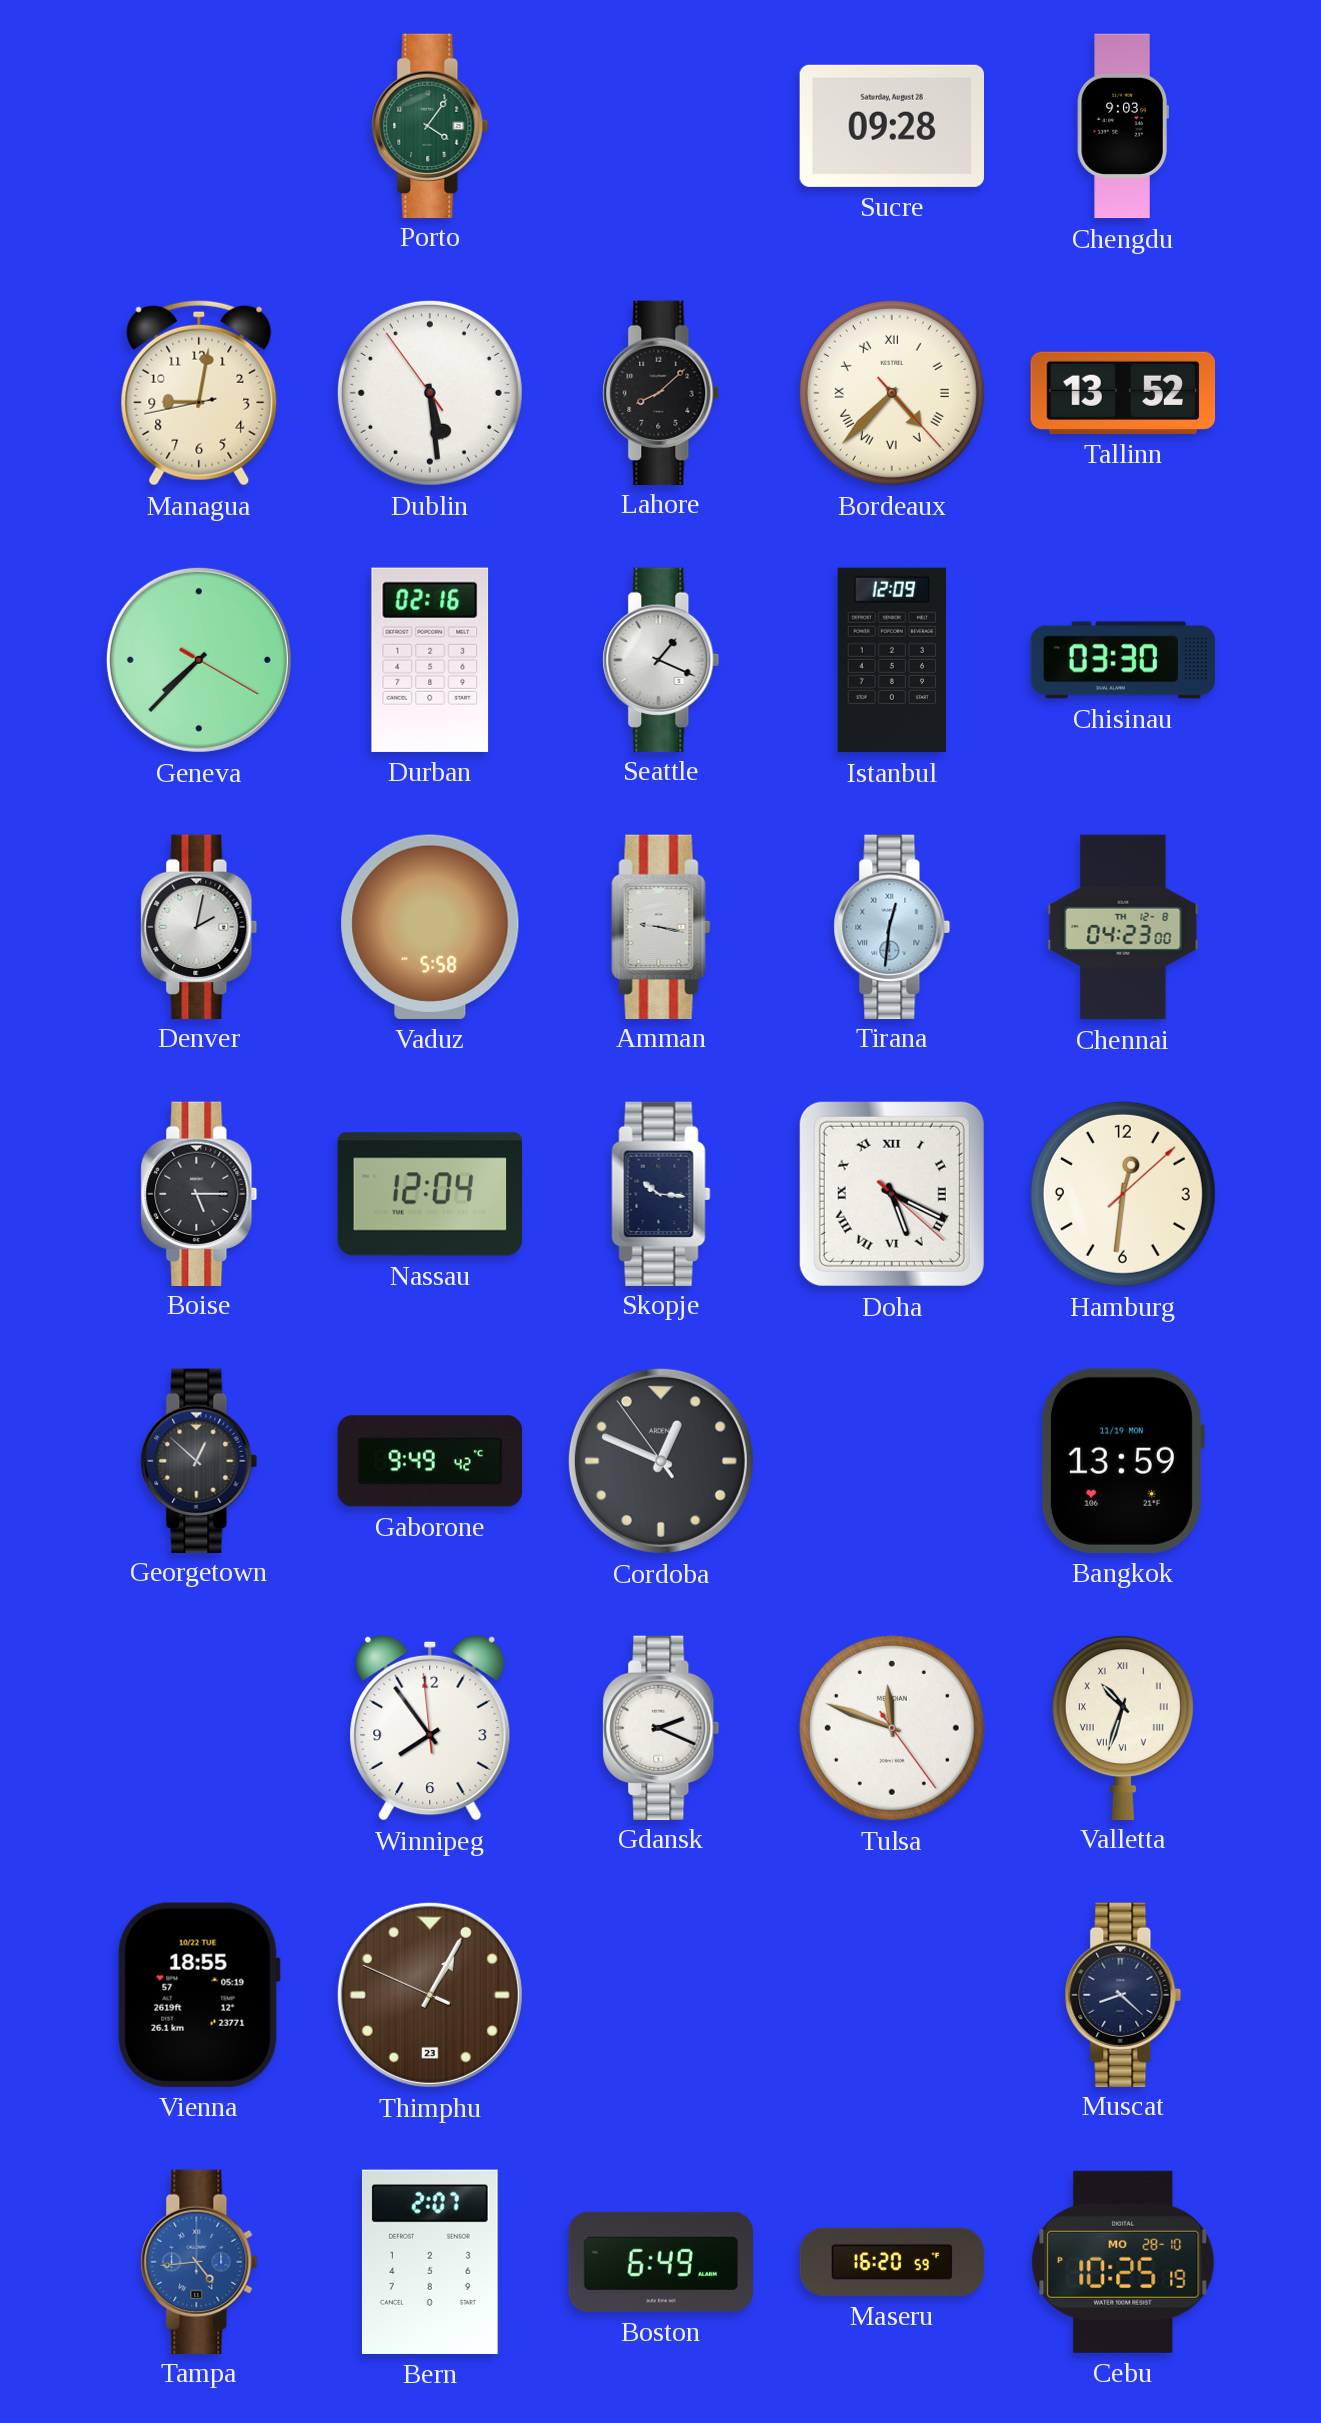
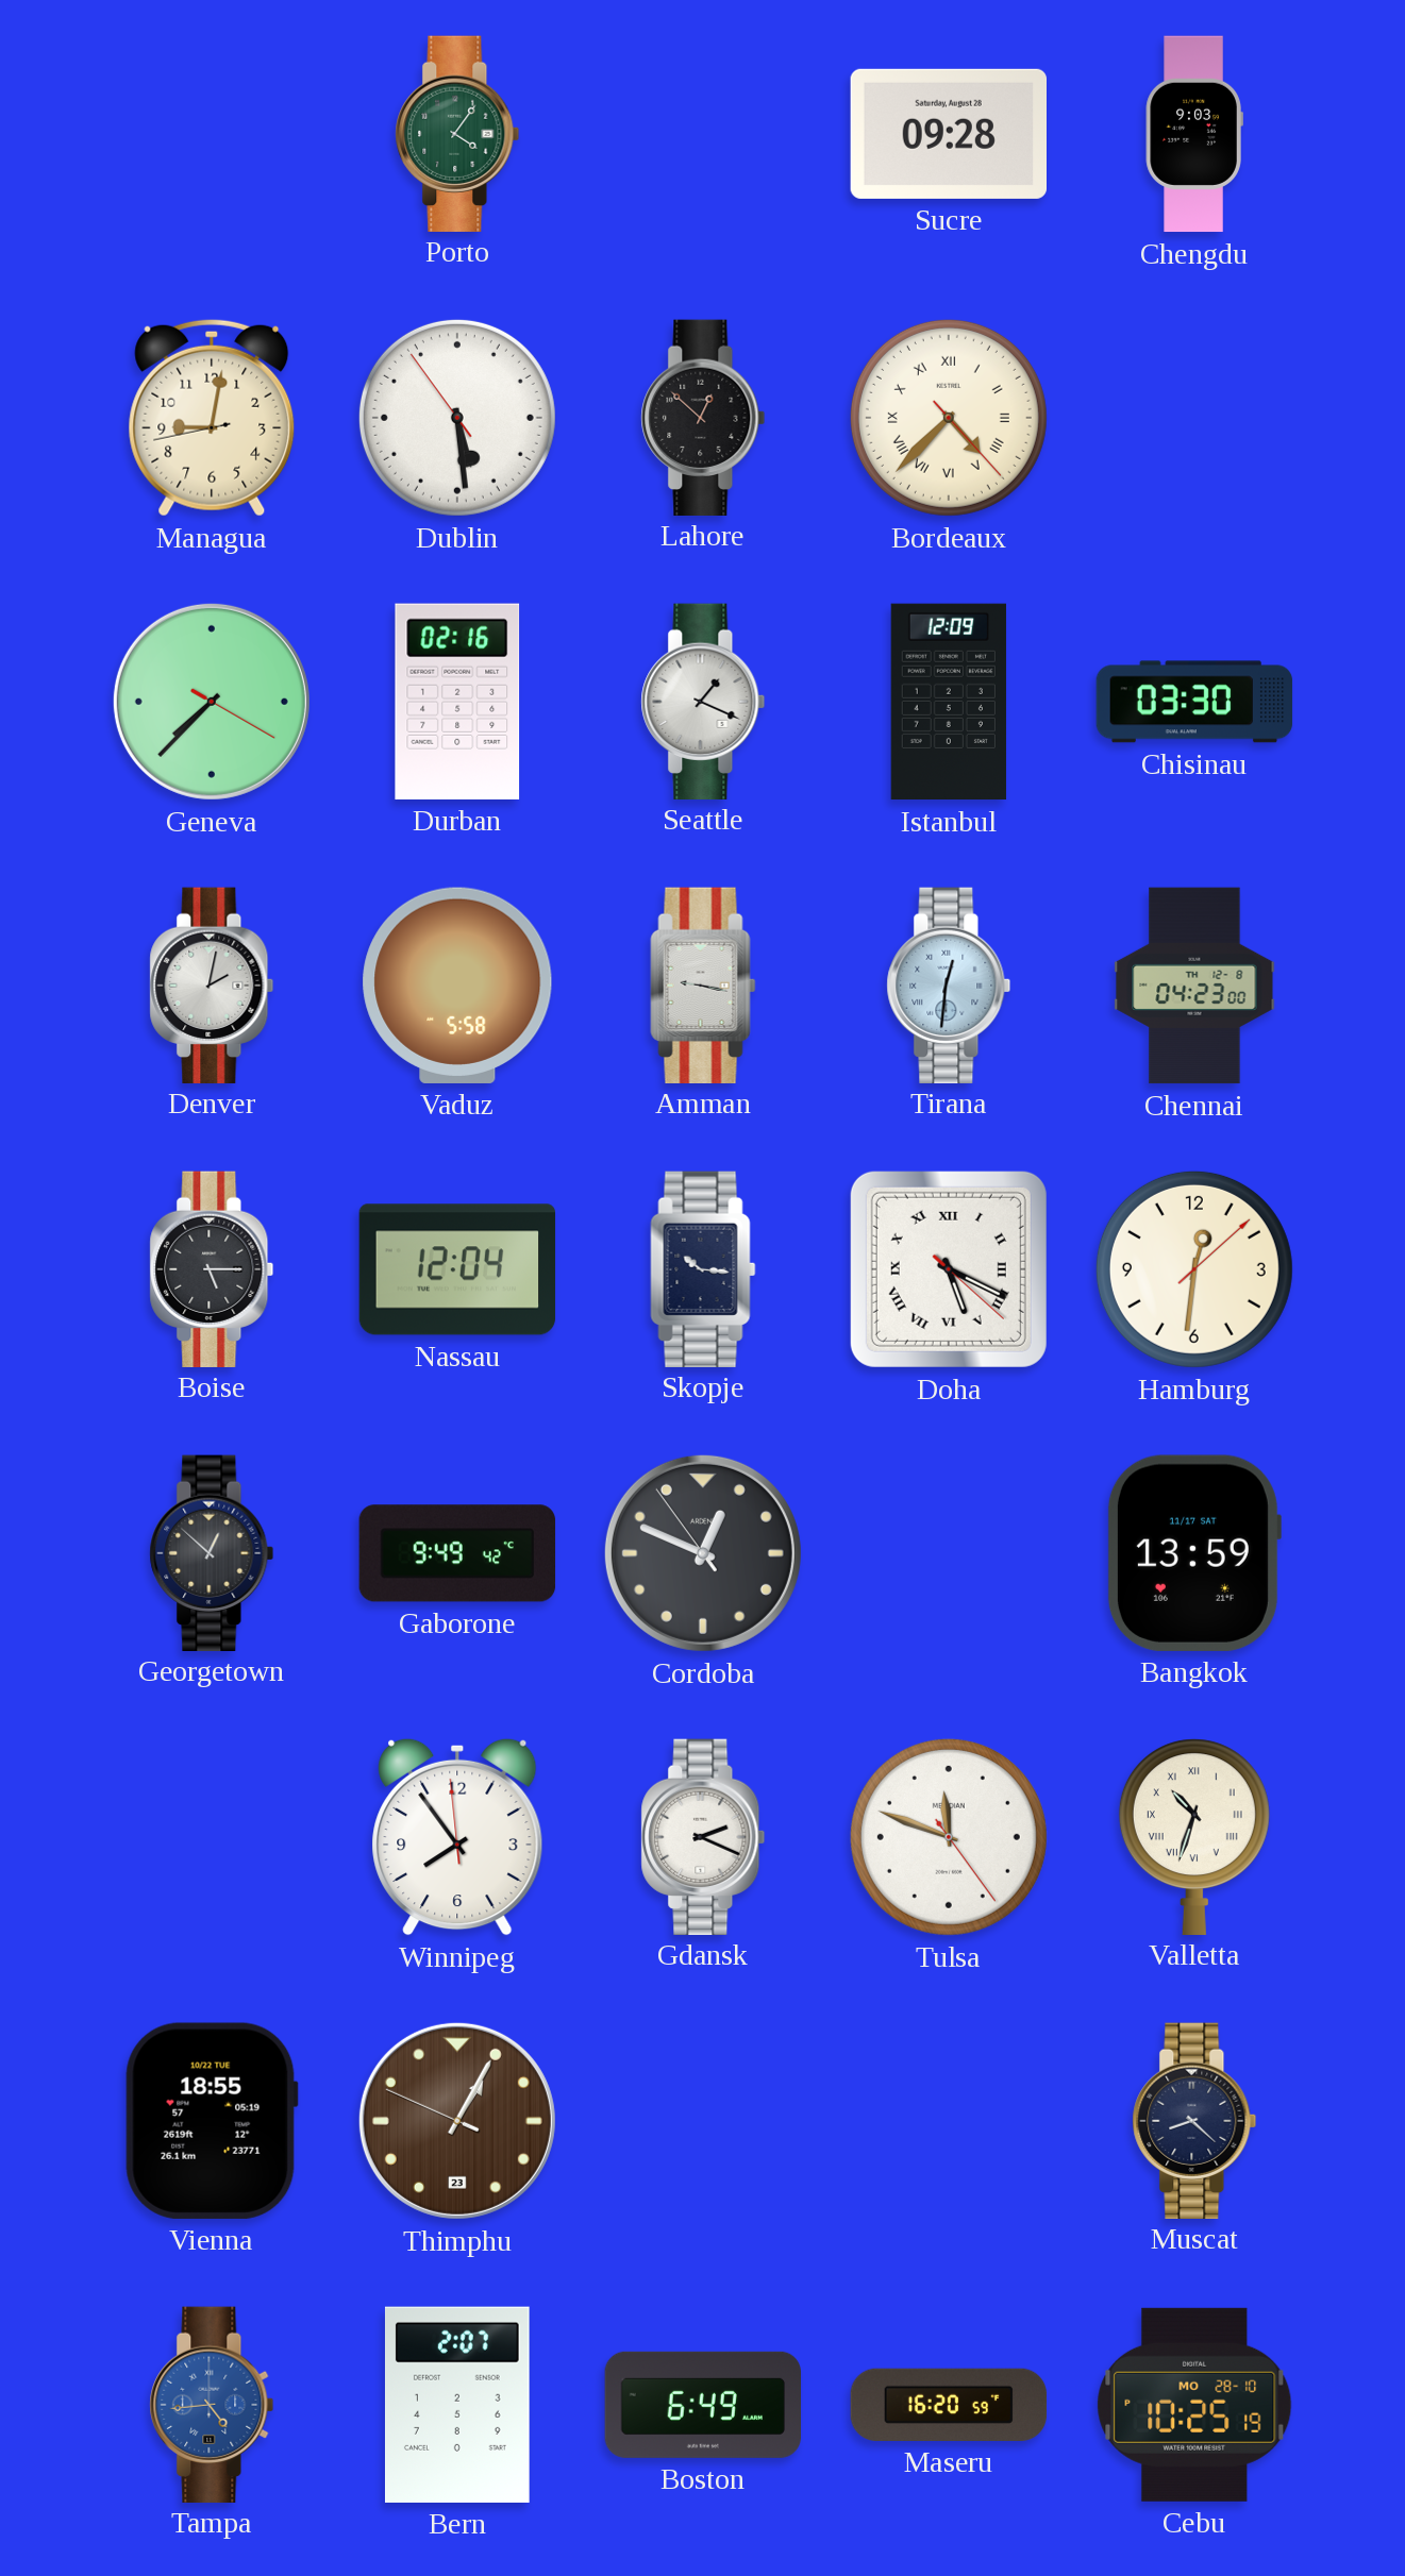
Lahore: 8:08 -> 12:52
Tallinn: 13:52 -> none
Bangkok date: 11/19 MON -> 11/17 SAT
